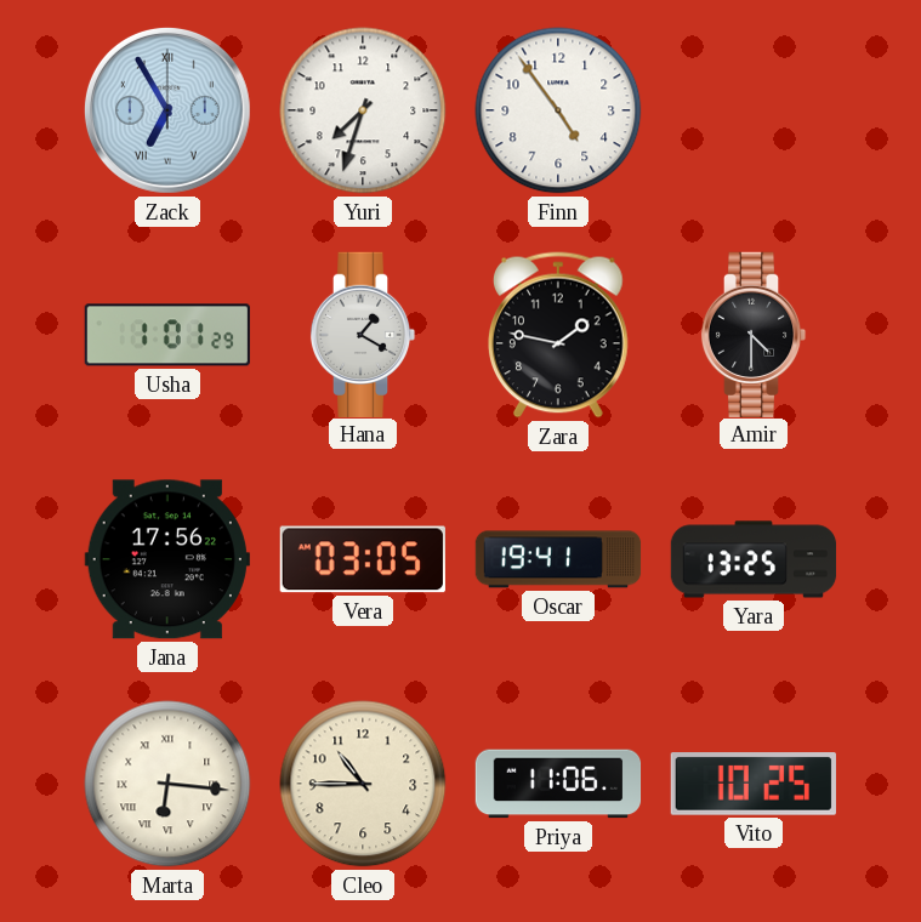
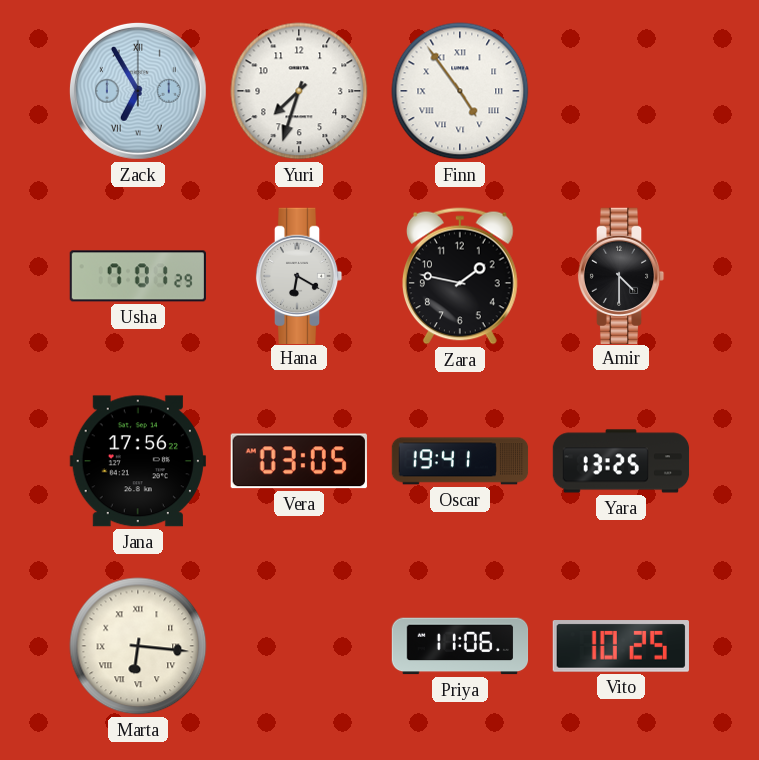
Finn numerals: Arabic -> Roman
Usha: 1:01 -> 7:01
Hana: 1:20 -> 6:20
Cleo: 10:45 -> none
